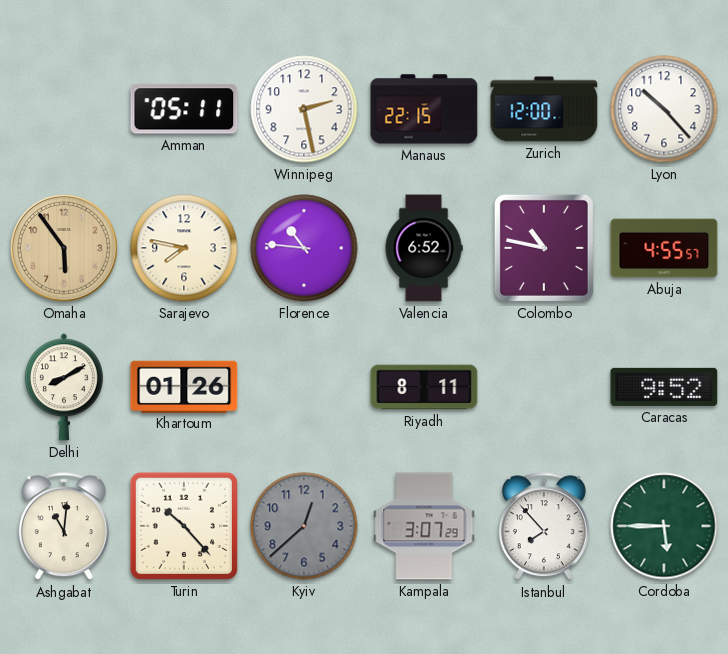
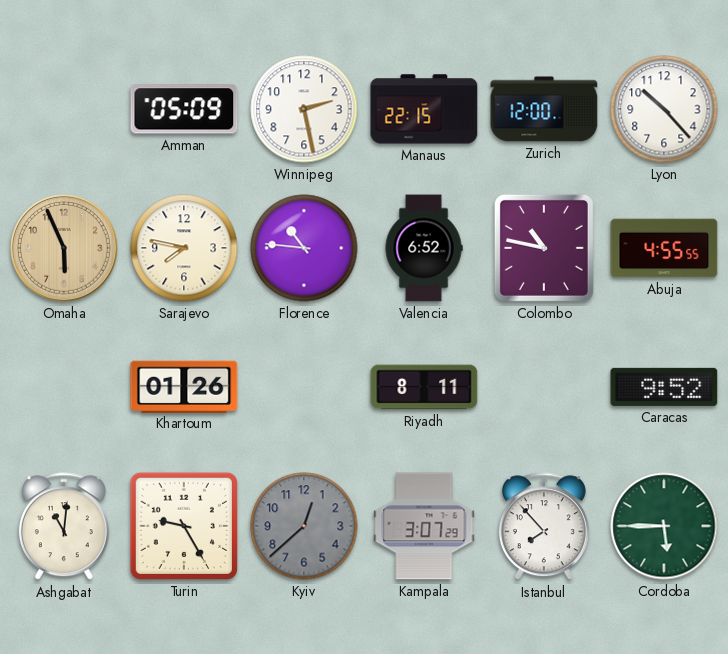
Amman: 05:11 -> 05:09
Omaha: 5:54 -> 5:56
Abuja: 4:55:57 -> 4:55:55
Delhi: 8:10 -> none
Turin: 10:23 -> 9:25
